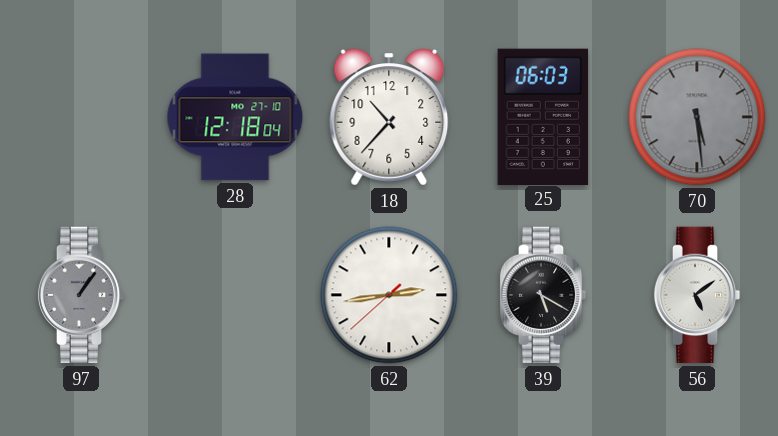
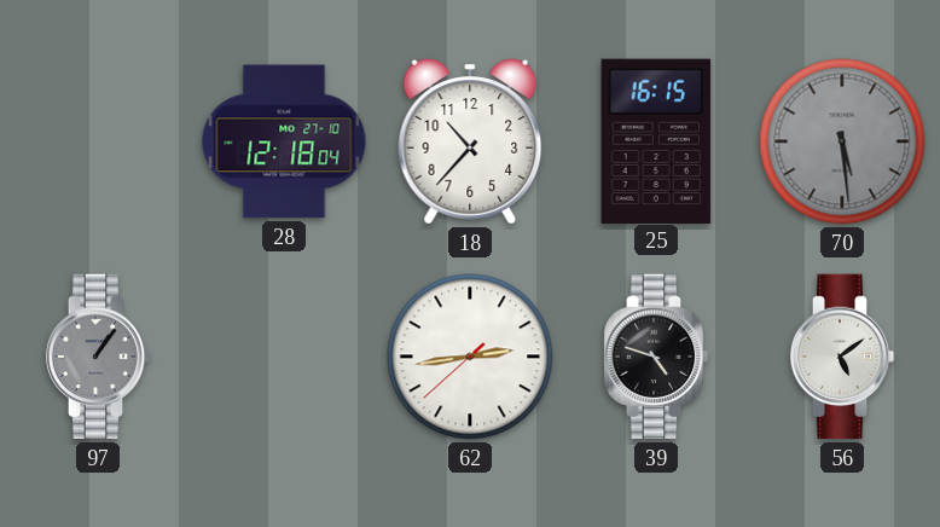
25: 06:03 -> 16:15
39: 5:20 -> 4:48
